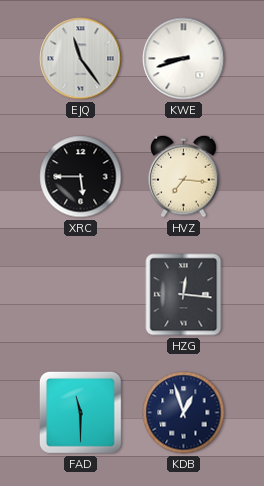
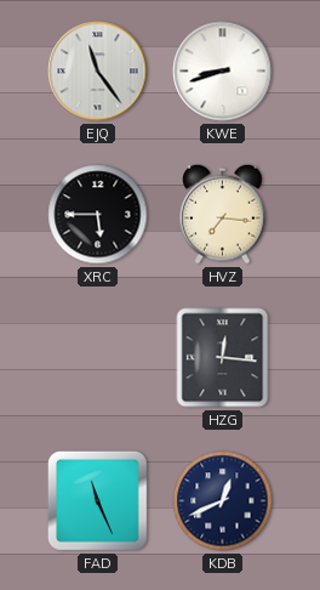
FAD: 11:30 -> 11:26
KDB: 12:57 -> 12:41
